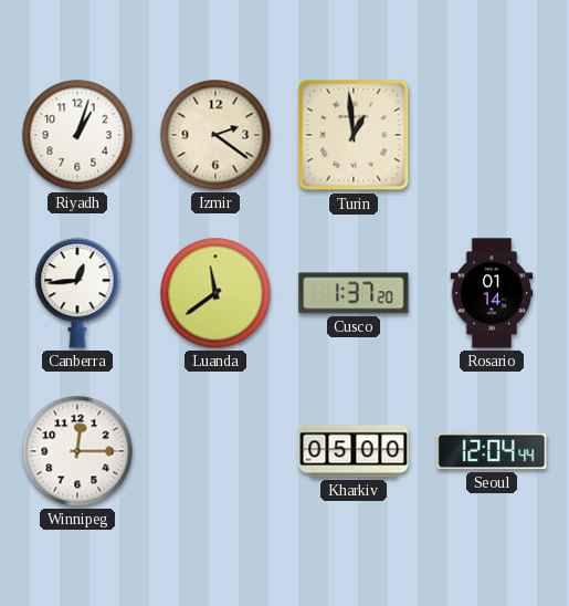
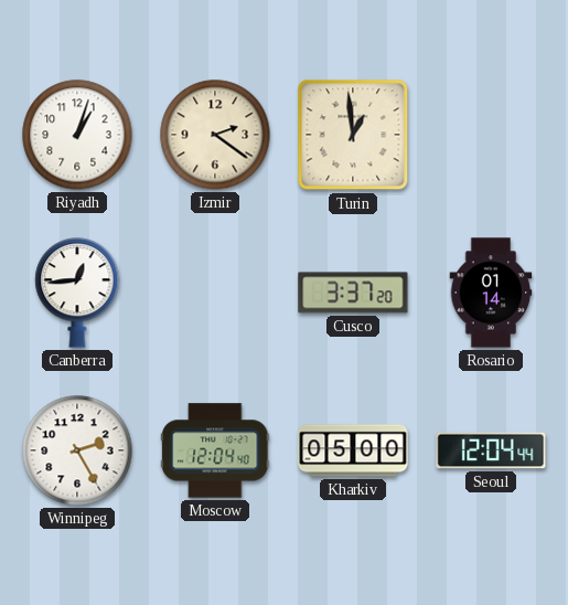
Luanda: 11:39 -> none
Cusco: 1:37 -> 3:37
Winnipeg: 12:15 -> 2:25
Moscow: none -> 12:04
